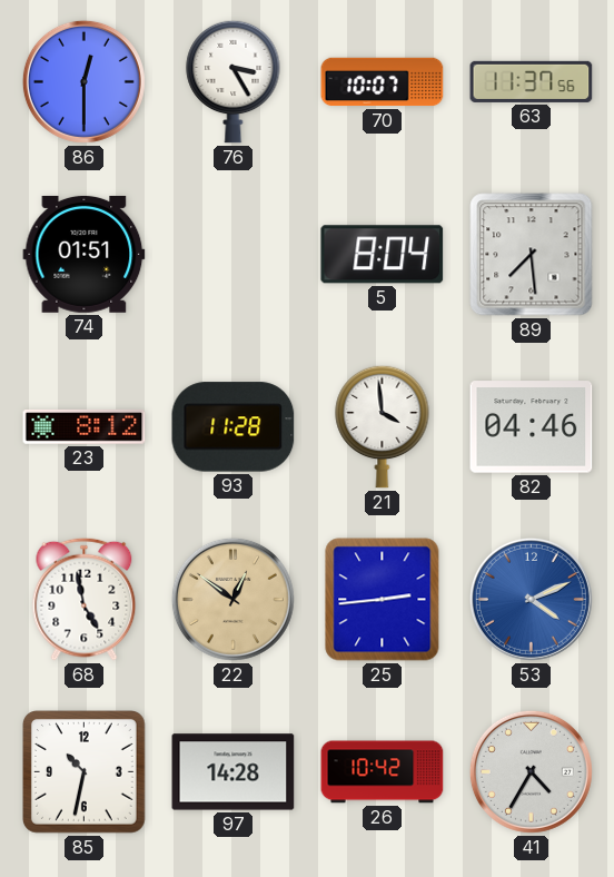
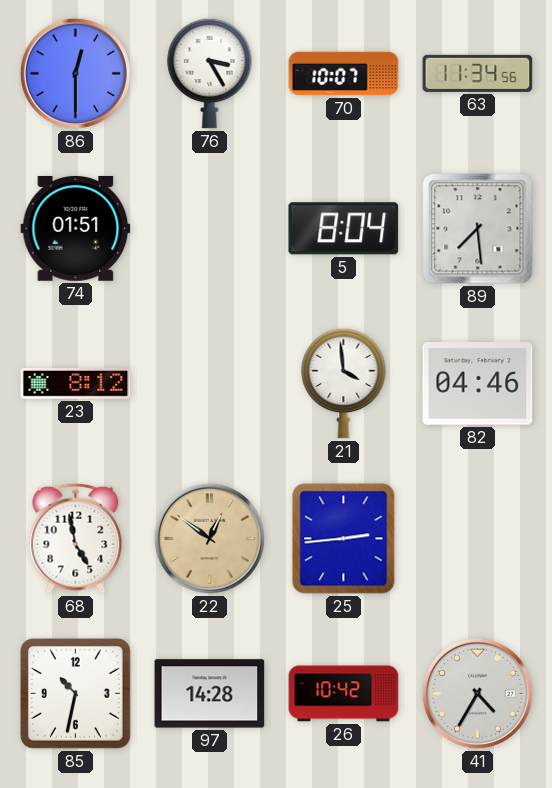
63: 11:37 -> 11:34
93: 11:28 -> none
53: 4:11 -> none
